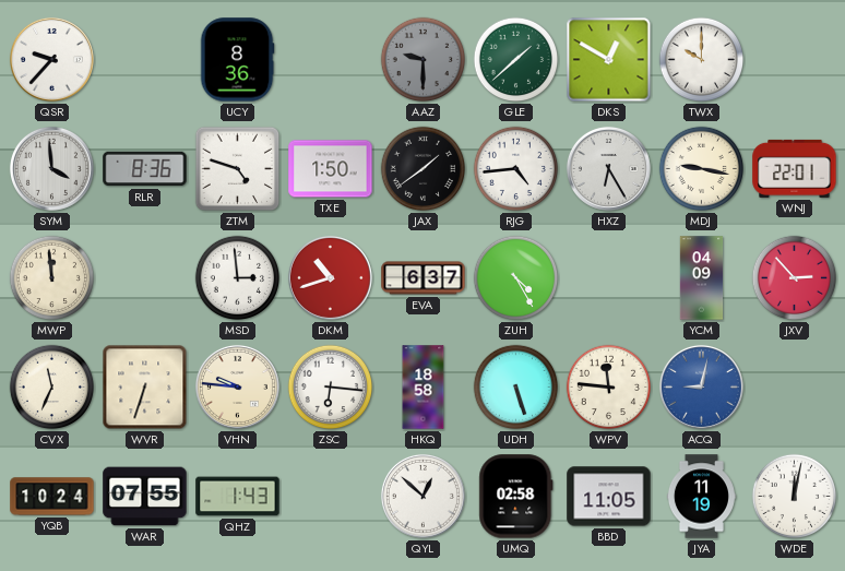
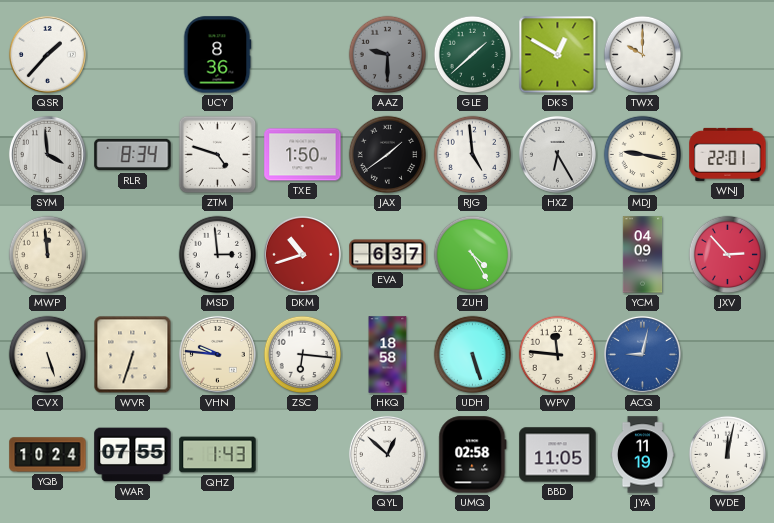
QSR: 9:37 -> 1:37
RLR: 8:36 -> 8:34
RJG: 4:44 -> 4:59
CVX: 11:34 -> 5:27
